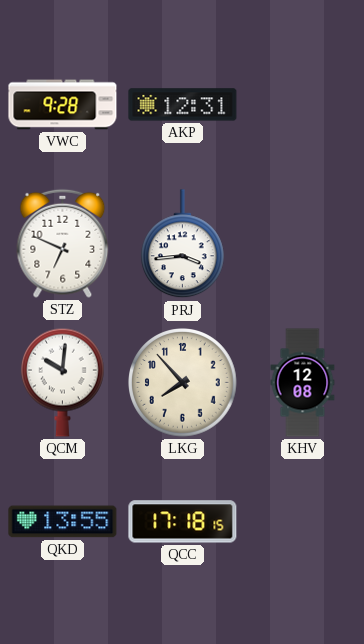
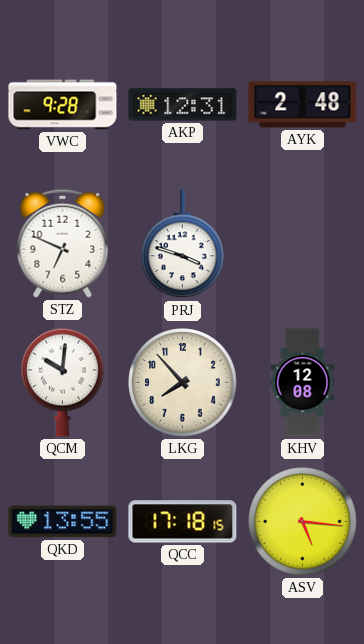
AYK: none -> 2:48
PRJ: 3:44 -> 3:48
ASV: none -> 5:16
